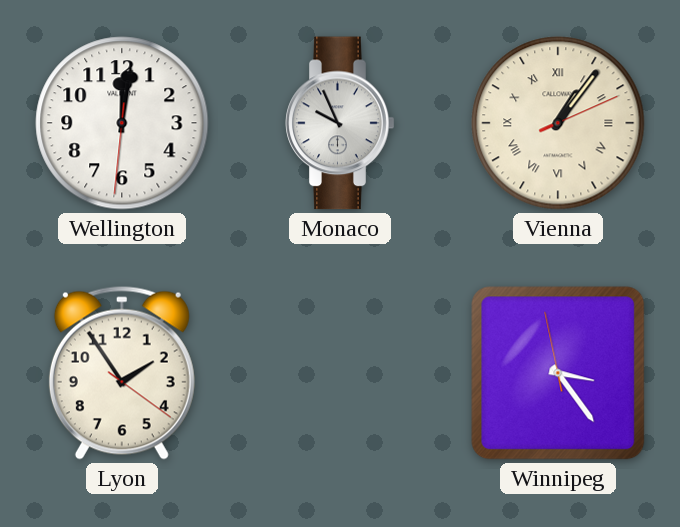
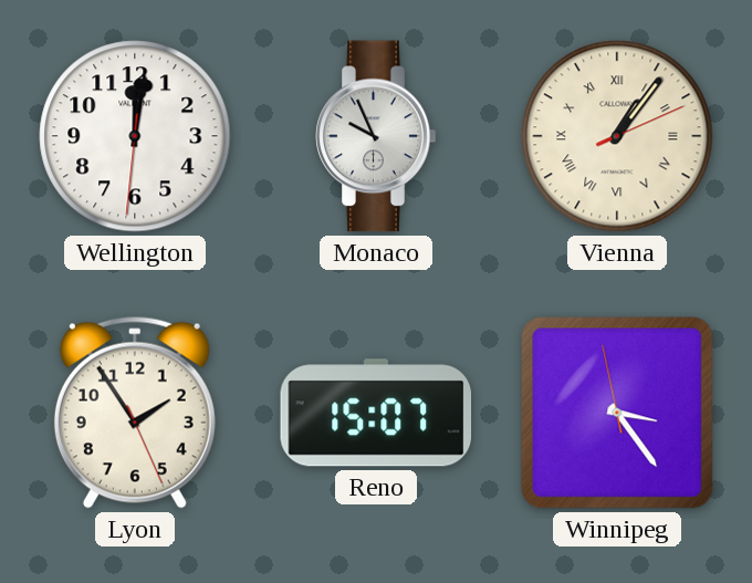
Lyon: 1:54:21 -> 1:54:26
Reno: none -> 15:07
